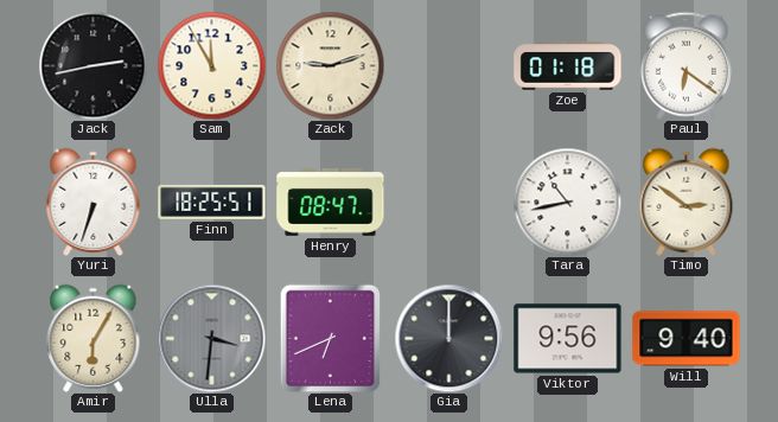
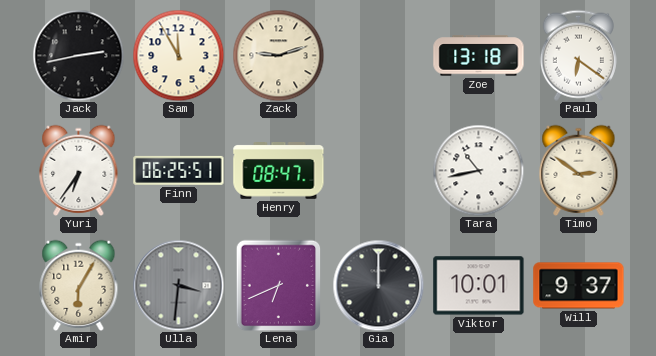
Zoe: 01:18 -> 13:18
Yuri: 6:33 -> 6:36
Finn: 18:25 -> 06:25
Viktor: 9:56 -> 10:01
Will: 9:40 -> 9:37
